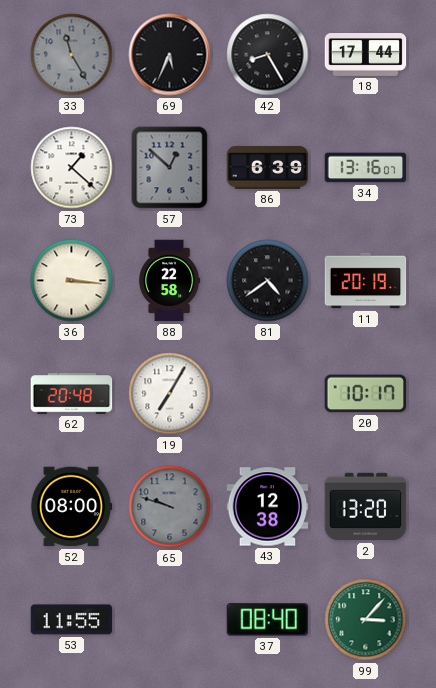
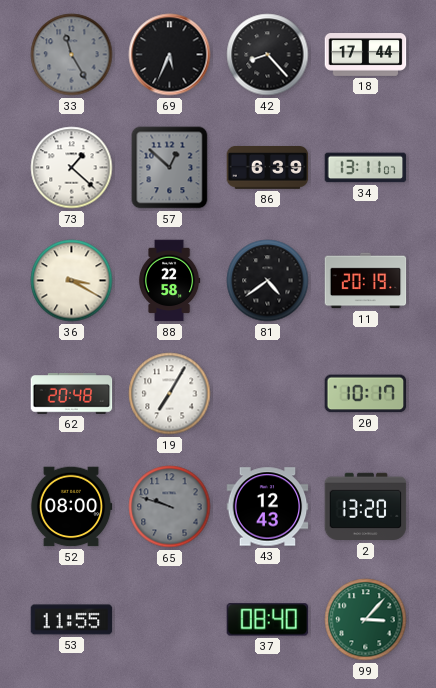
42: 8:25 -> 8:23
34: 13:16 -> 13:11
36: 3:16 -> 3:20
43: 12:38 -> 12:43
